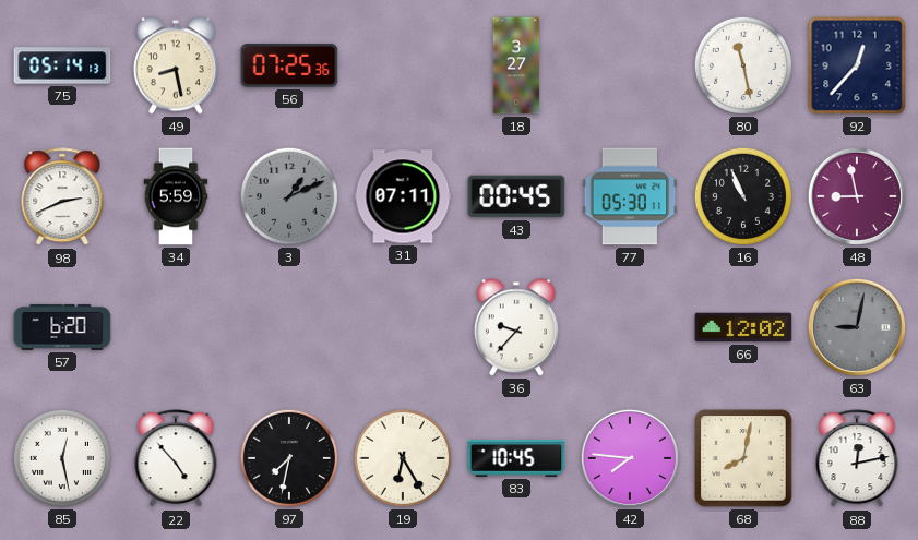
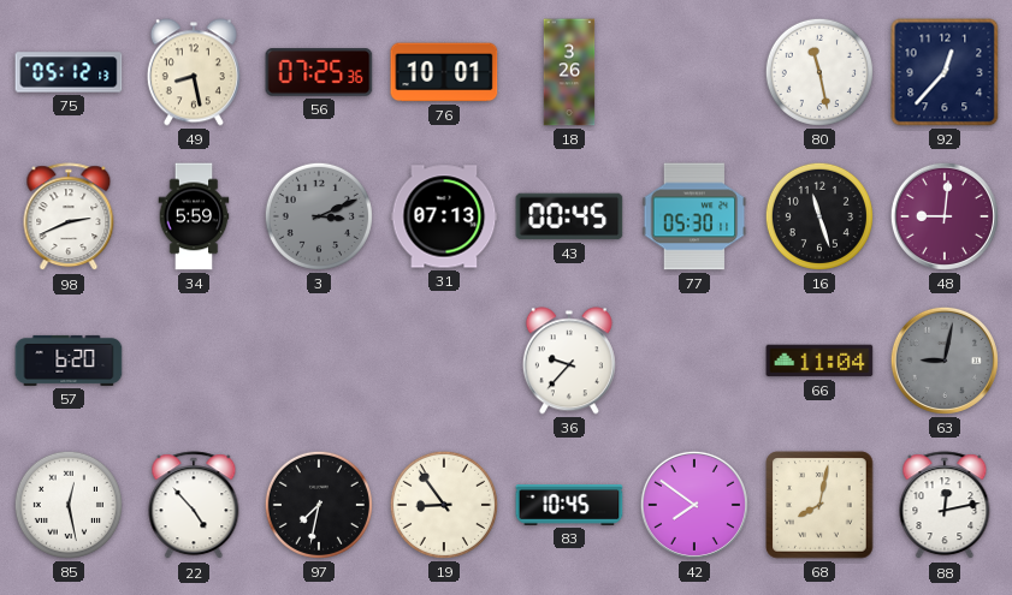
75: 05:14 -> 05:12
76: none -> 10:01
18: 3:27 -> 3:26
3: 1:11 -> 3:11
31: 07:11 -> 07:13
16: 10:56 -> 11:27
48: 8:58 -> 9:01
66: 12:02 -> 11:04
19: 6:25 -> 8:54
42: 7:46 -> 7:51
